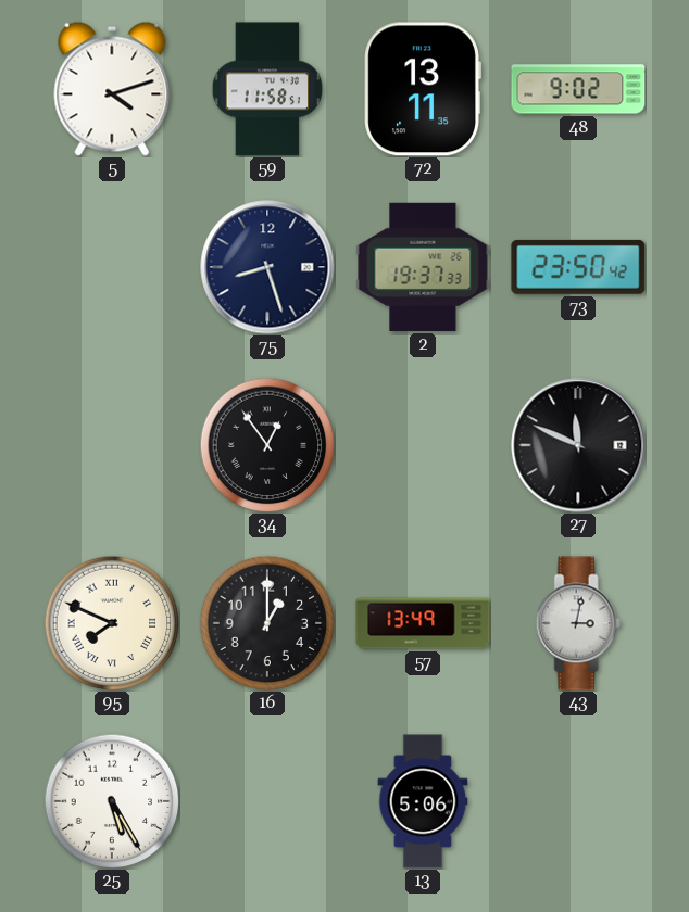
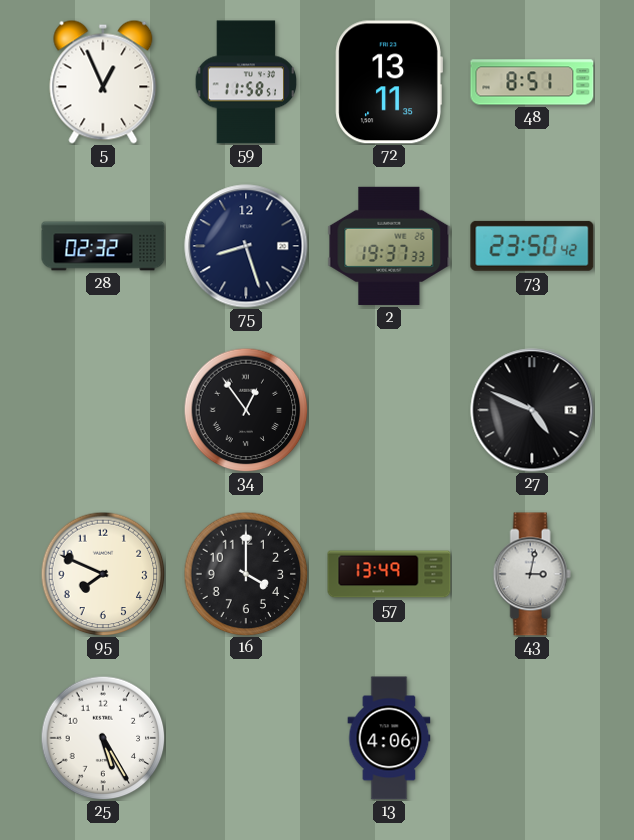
5: 4:12 -> 12:56
48: 9:02 -> 8:51
28: none -> 02:32
27: 11:49 -> 4:49
95 numerals: Roman -> Arabic
16: 1:00 -> 4:00
13: 5:06 -> 4:06
